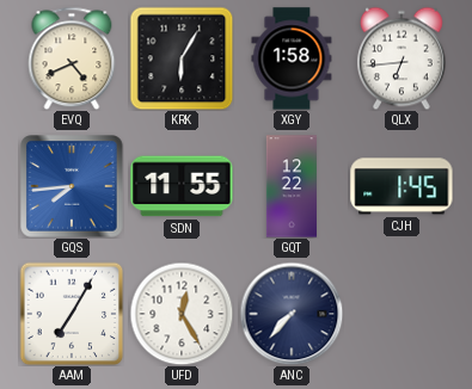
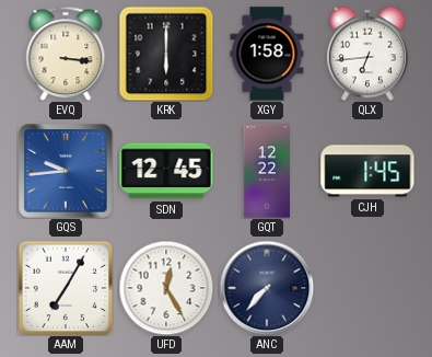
EVQ: 4:41 -> 3:16
KRK: 6:05 -> 6:00
GQS: 7:44 -> 9:44
SDN: 11:55 -> 12:45
